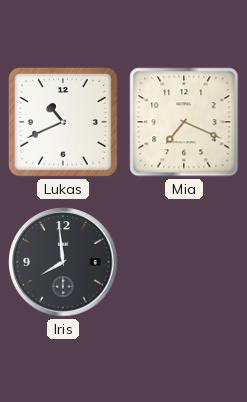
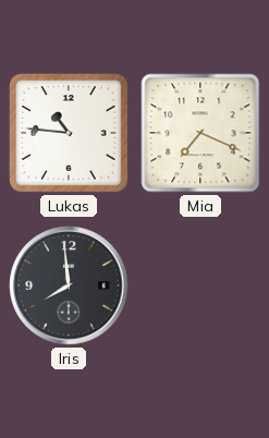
Lukas: 10:41 -> 10:46
